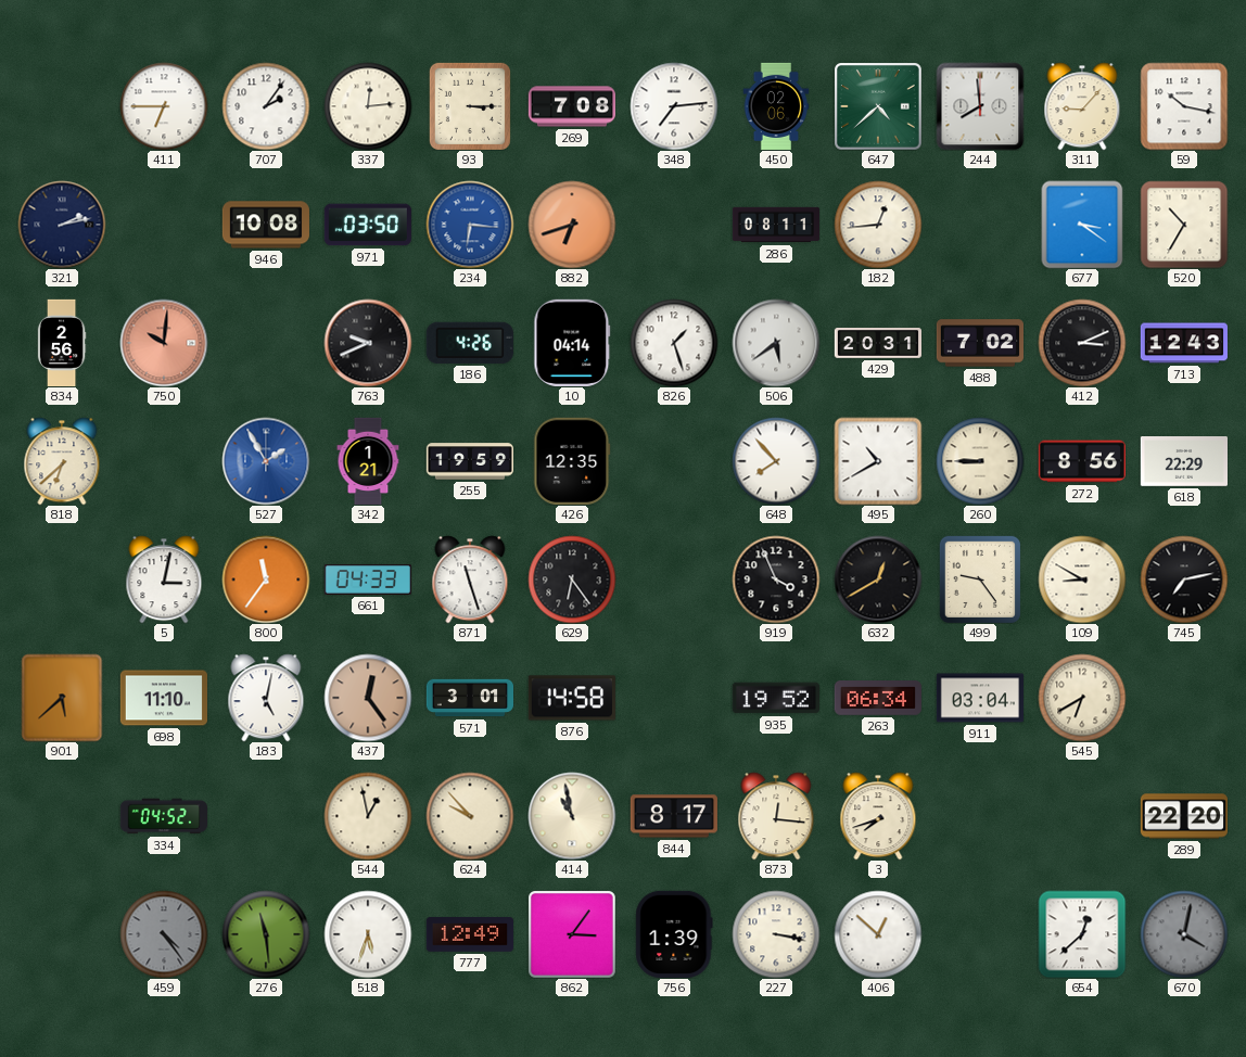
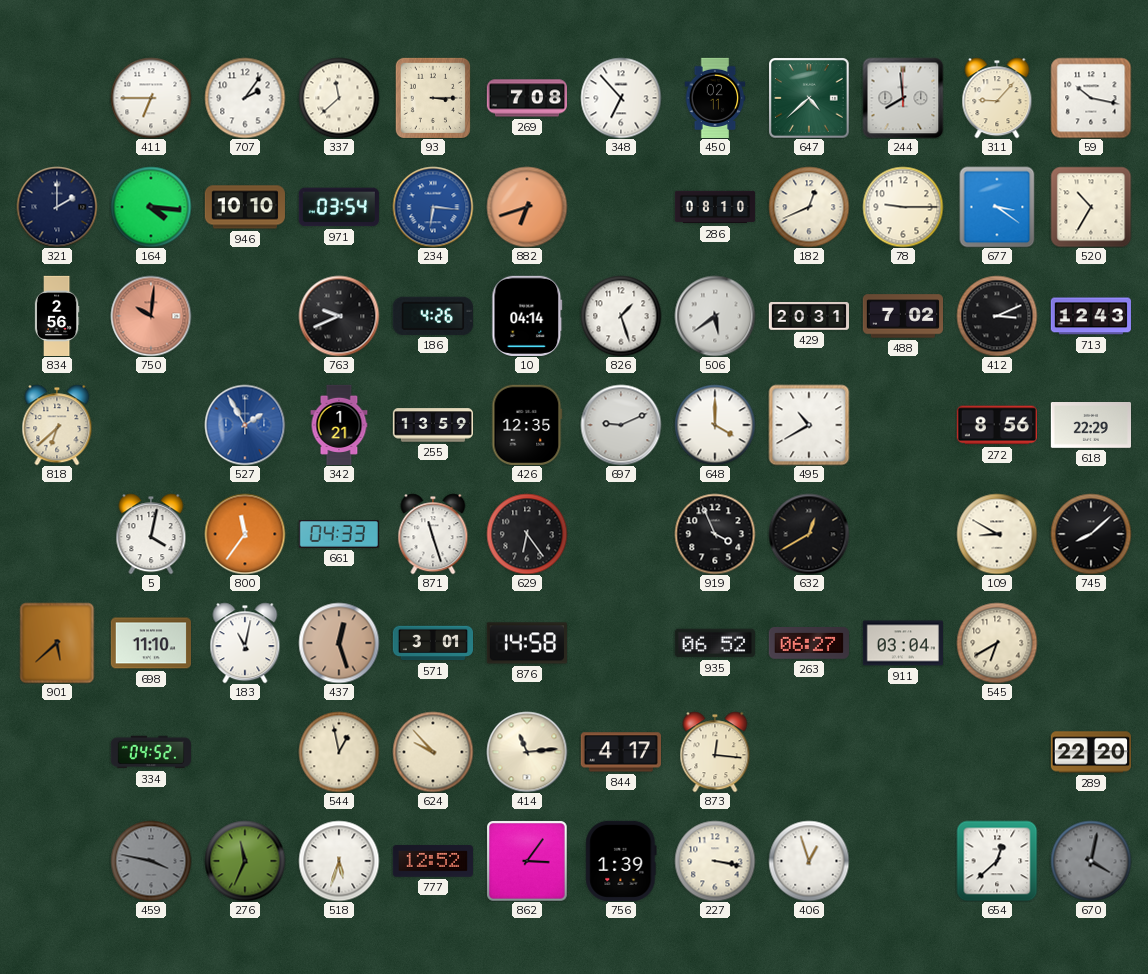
337: 12:14 -> 11:38
348: 7:14 -> 6:53
450: 02:06 -> 02:11
321: 2:13 -> 2:00
164: none -> 4:16
946: 10:08 -> 10:10
971: 03:50 -> 03:54
286: 08:11 -> 08:10
182: 12:44 -> 12:41
78: none -> 9:15
255: 19:59 -> 13:59
697: none -> 9:11
648: 7:53 -> 4:00
260: 8:45 -> none
5: 3:02 -> 4:02
499: 9:24 -> none
745: 7:13 -> 8:08
183: 5:02 -> 11:02
437: 12:24 -> 12:27
935: 19:52 -> 06:52
263: 06:34 -> 06:27
414: 10:58 -> 11:14
844: 8:17 -> 4:17
3: 7:42 -> none
459: 4:24 -> 3:47
276: 11:29 -> 11:34
777: 12:49 -> 12:52
406: 12:52 -> 12:57
